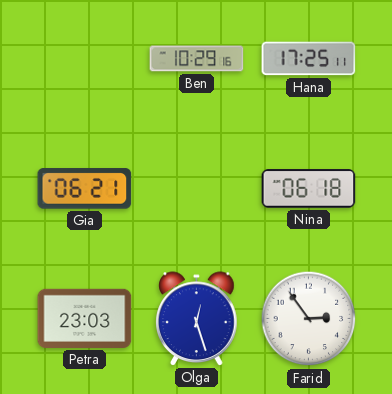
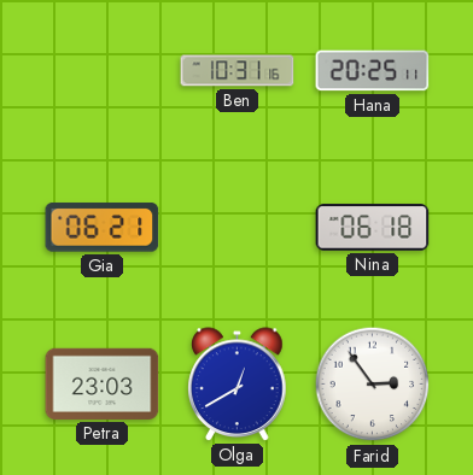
Ben: 10:29 -> 10:31
Hana: 17:25 -> 20:25
Olga: 12:27 -> 12:40
